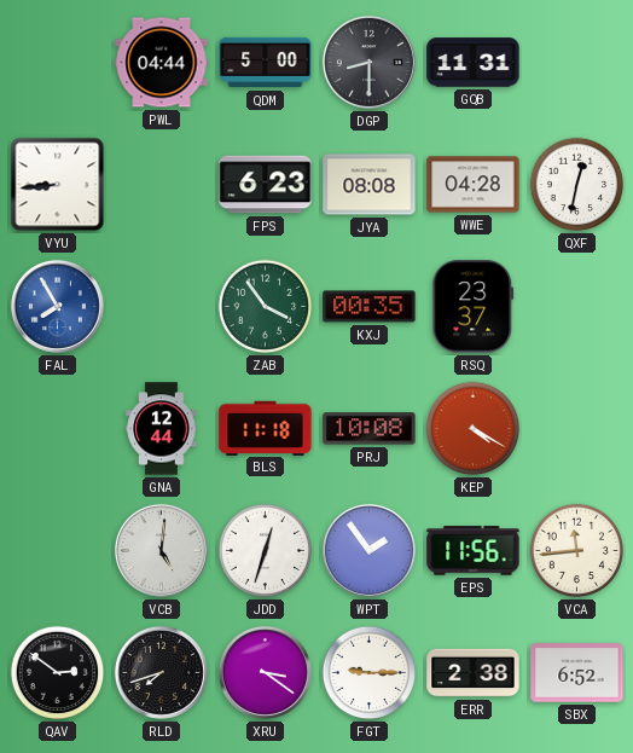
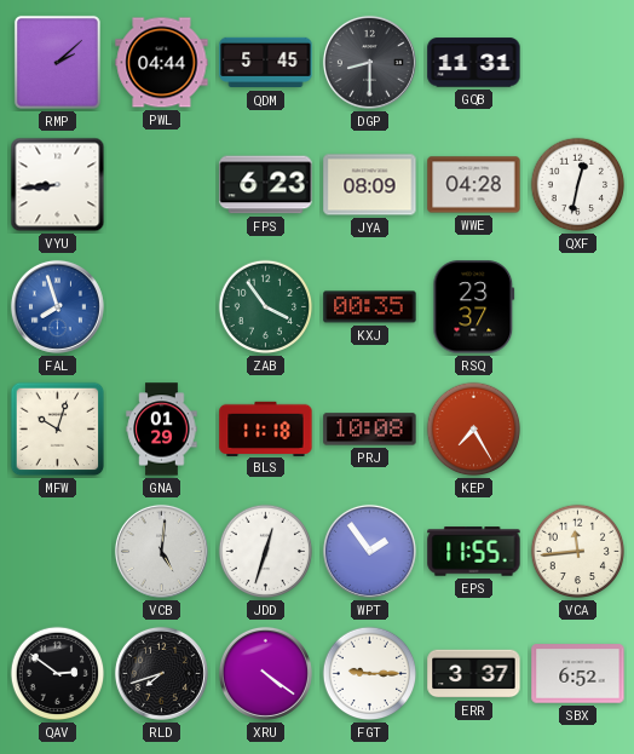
RMP: none -> 2:08
QDM: 5:00 -> 5:45
JYA: 08:08 -> 08:09
FAL: 7:55 -> 7:57
MFW: none -> 10:03
GNA: 12:44 -> 01:29
KEP: 4:20 -> 7:25
EPS: 11:56 -> 11:55
XRU: 3:21 -> 4:21
ERR: 2:38 -> 3:37
